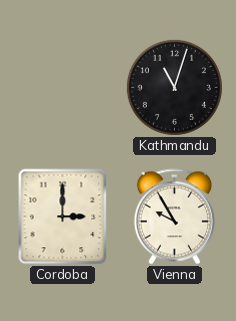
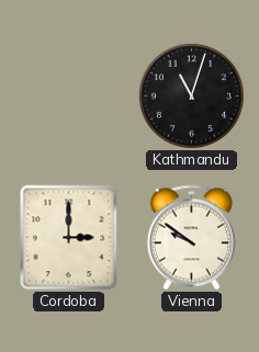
Vienna: 9:55 -> 9:51
